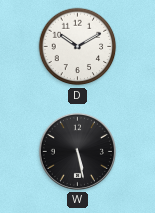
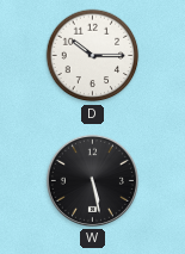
D: 10:10 -> 10:15
